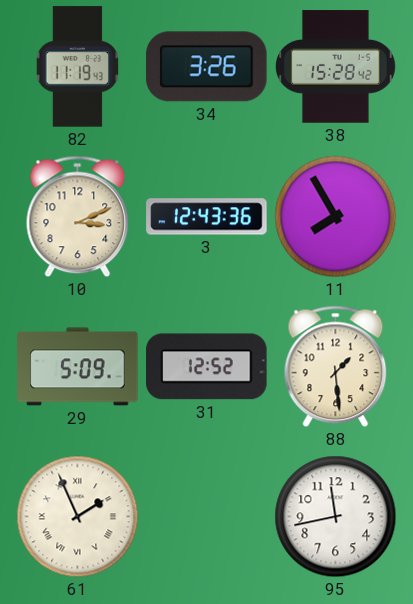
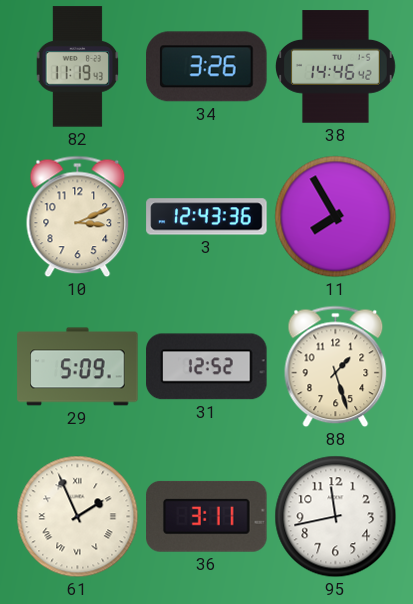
38: 15:28 -> 14:46
88: 1:29 -> 1:27
36: none -> 3:11
